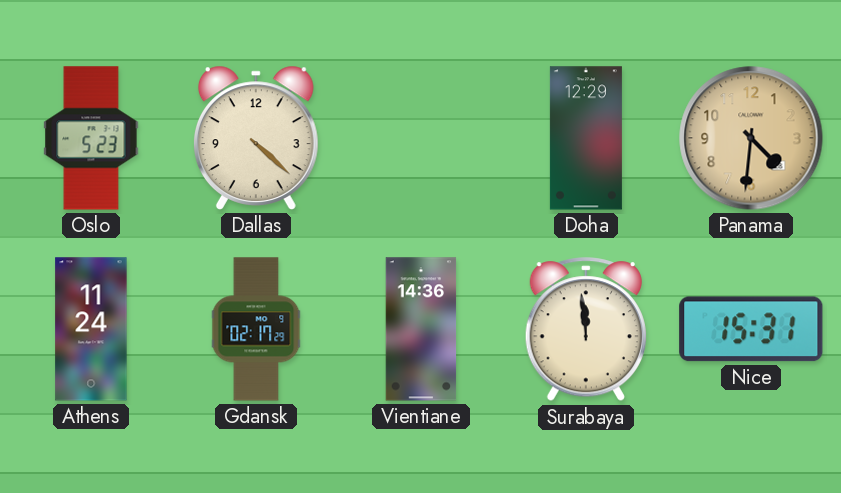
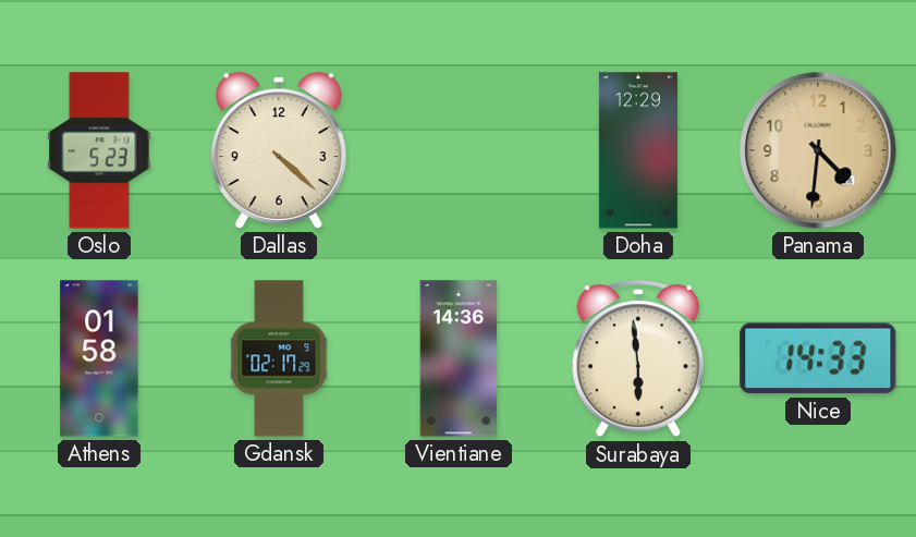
Athens: 11:24 -> 01:58
Surabaya: 11:59 -> 5:59
Nice: 15:31 -> 14:33
